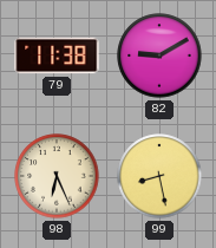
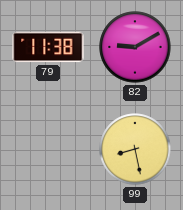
98: 6:26 -> none
